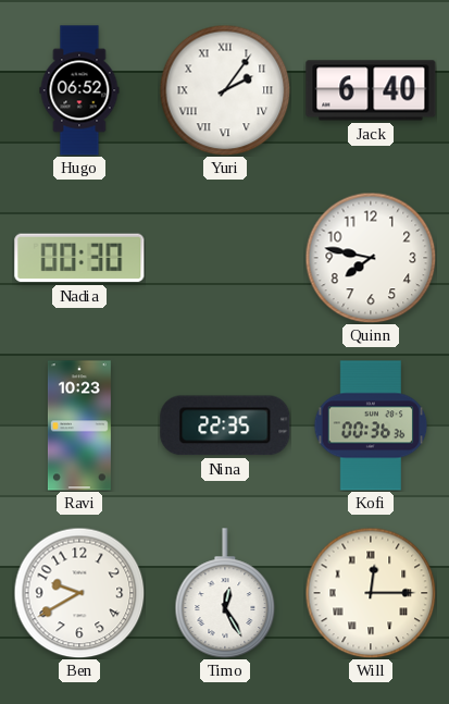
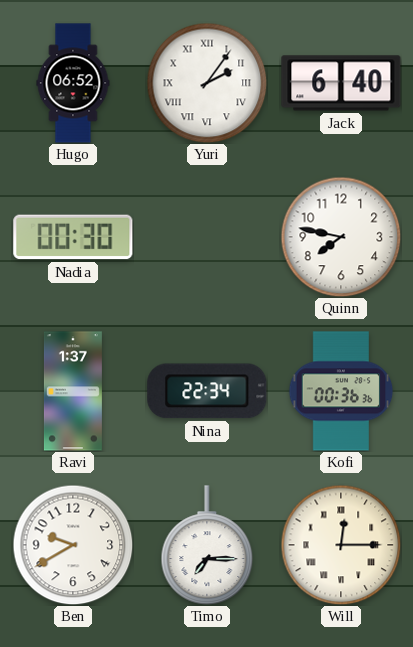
Ravi: 10:23 -> 1:37
Nina: 22:35 -> 22:34
Timo: 12:25 -> 7:15
